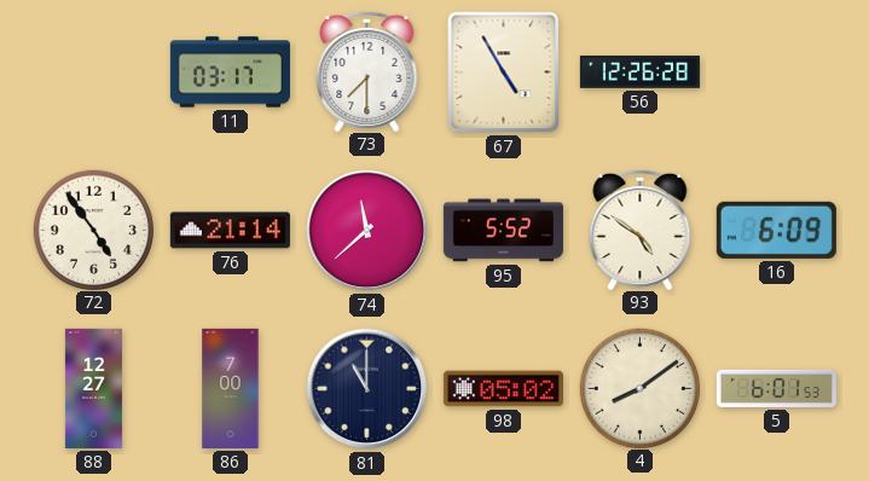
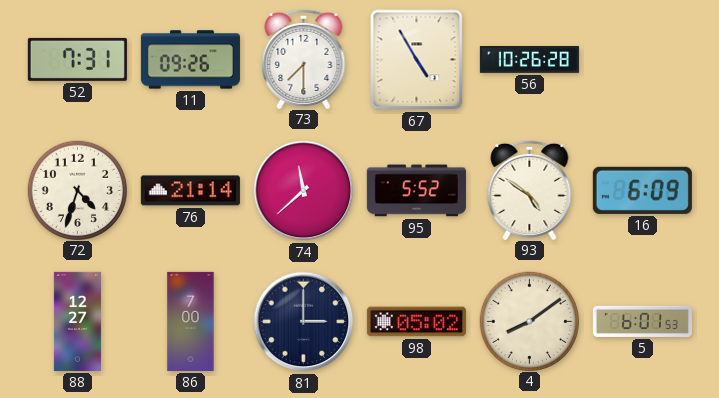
52: none -> 7:31
11: 03:17 -> 09:26
56: 12:26 -> 10:26
72: 4:54 -> 4:33
81: 11:00 -> 3:00
